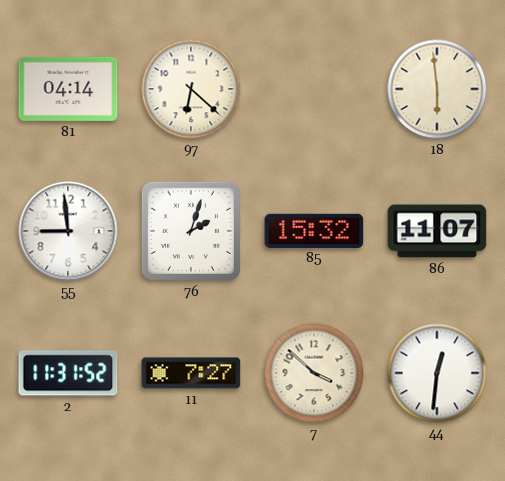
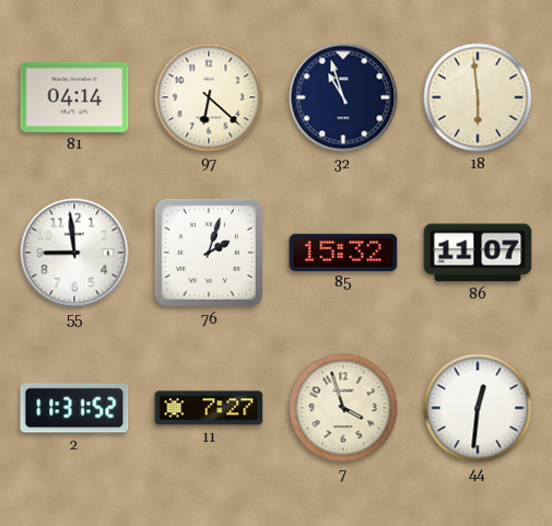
32: none -> 10:57
7: 3:52 -> 3:57
